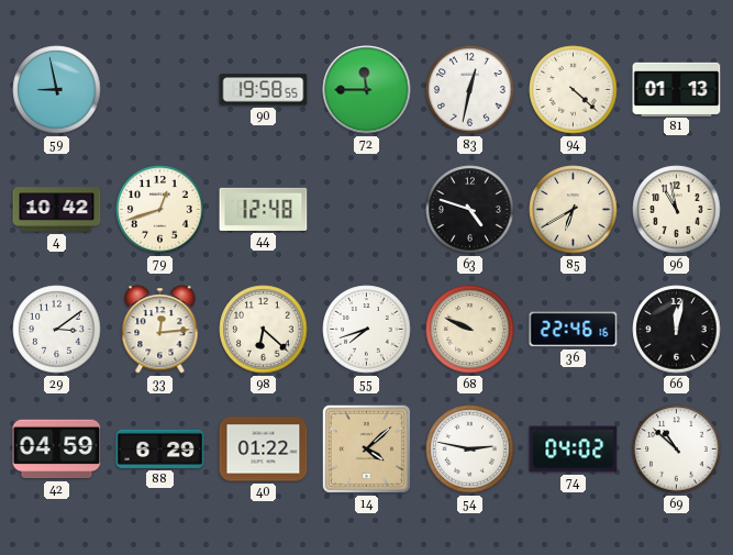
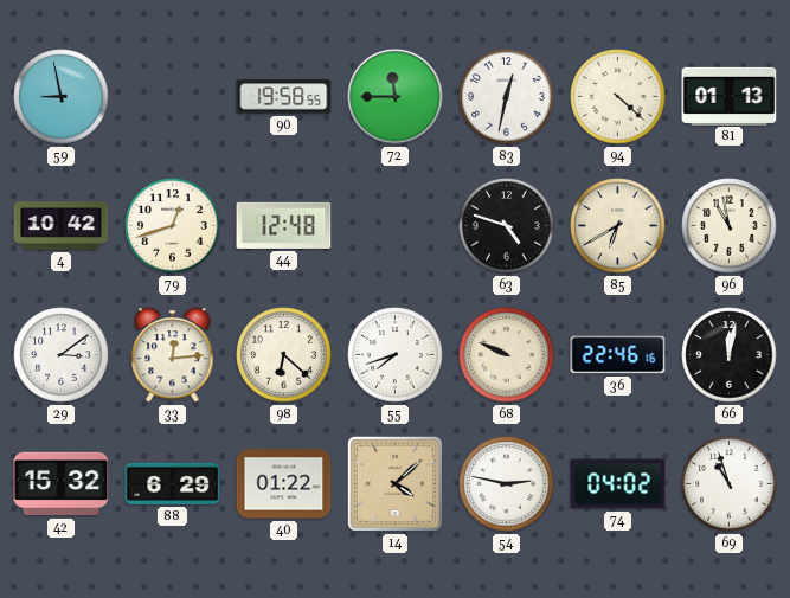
42: 04:59 -> 15:32
69: 10:52 -> 10:57
